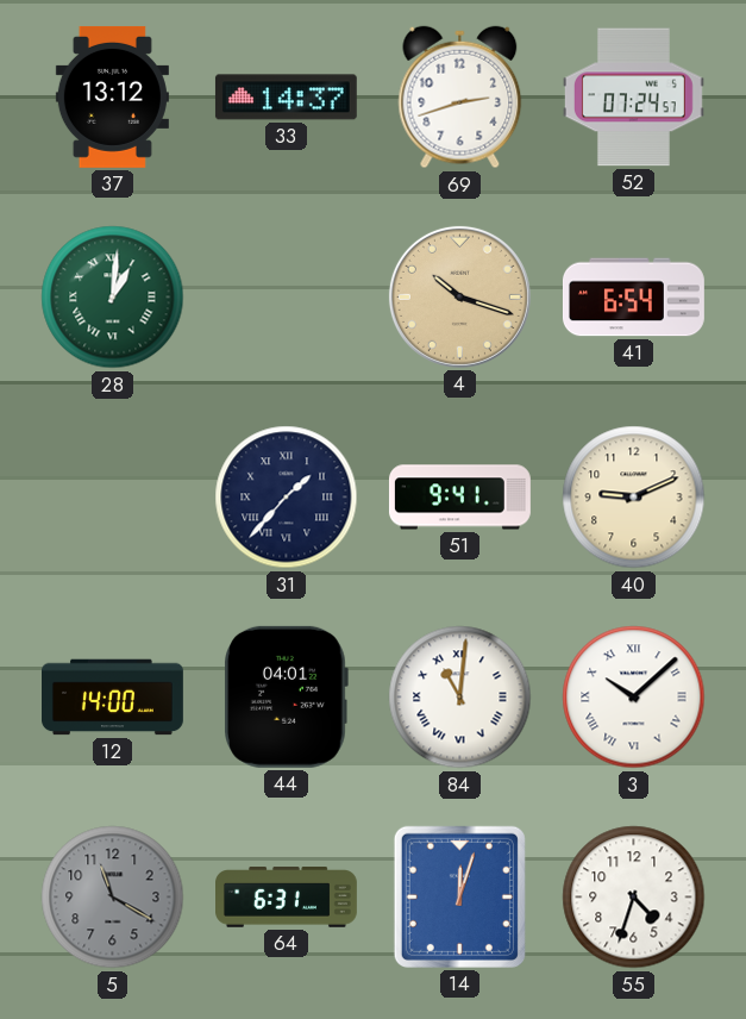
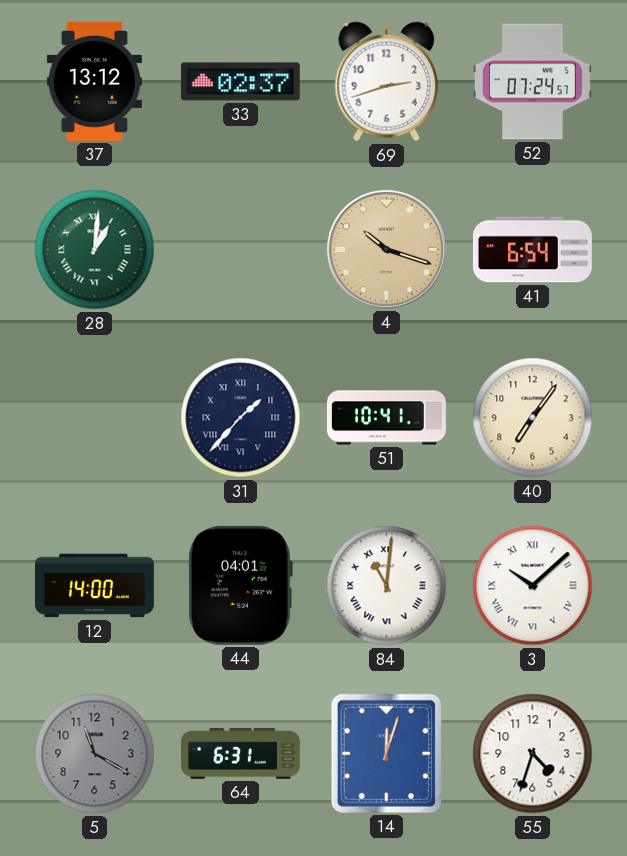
33: 14:37 -> 02:37
51: 9:41 -> 10:41
40: 9:11 -> 7:06
